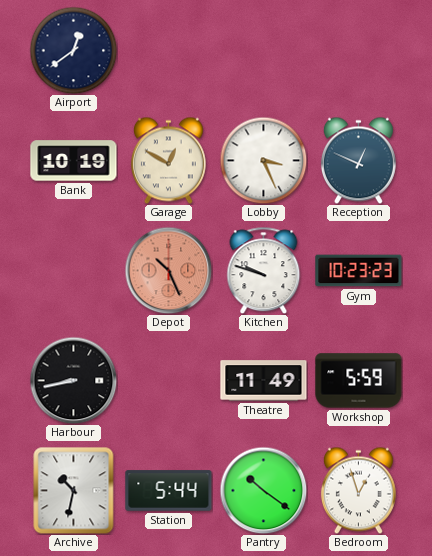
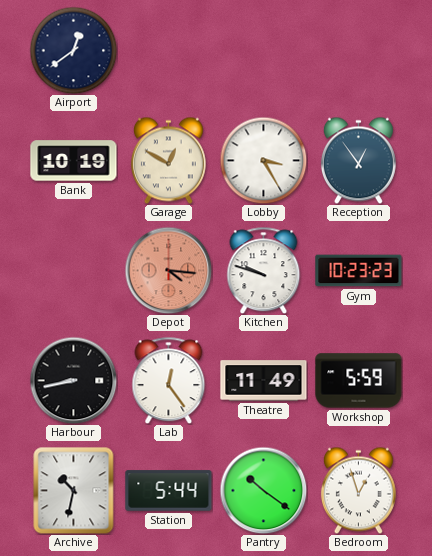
Lobby: 3:26 -> 3:25
Reception: 12:49 -> 12:54
Depot: 10:26 -> 4:16
Lab: none -> 12:24
